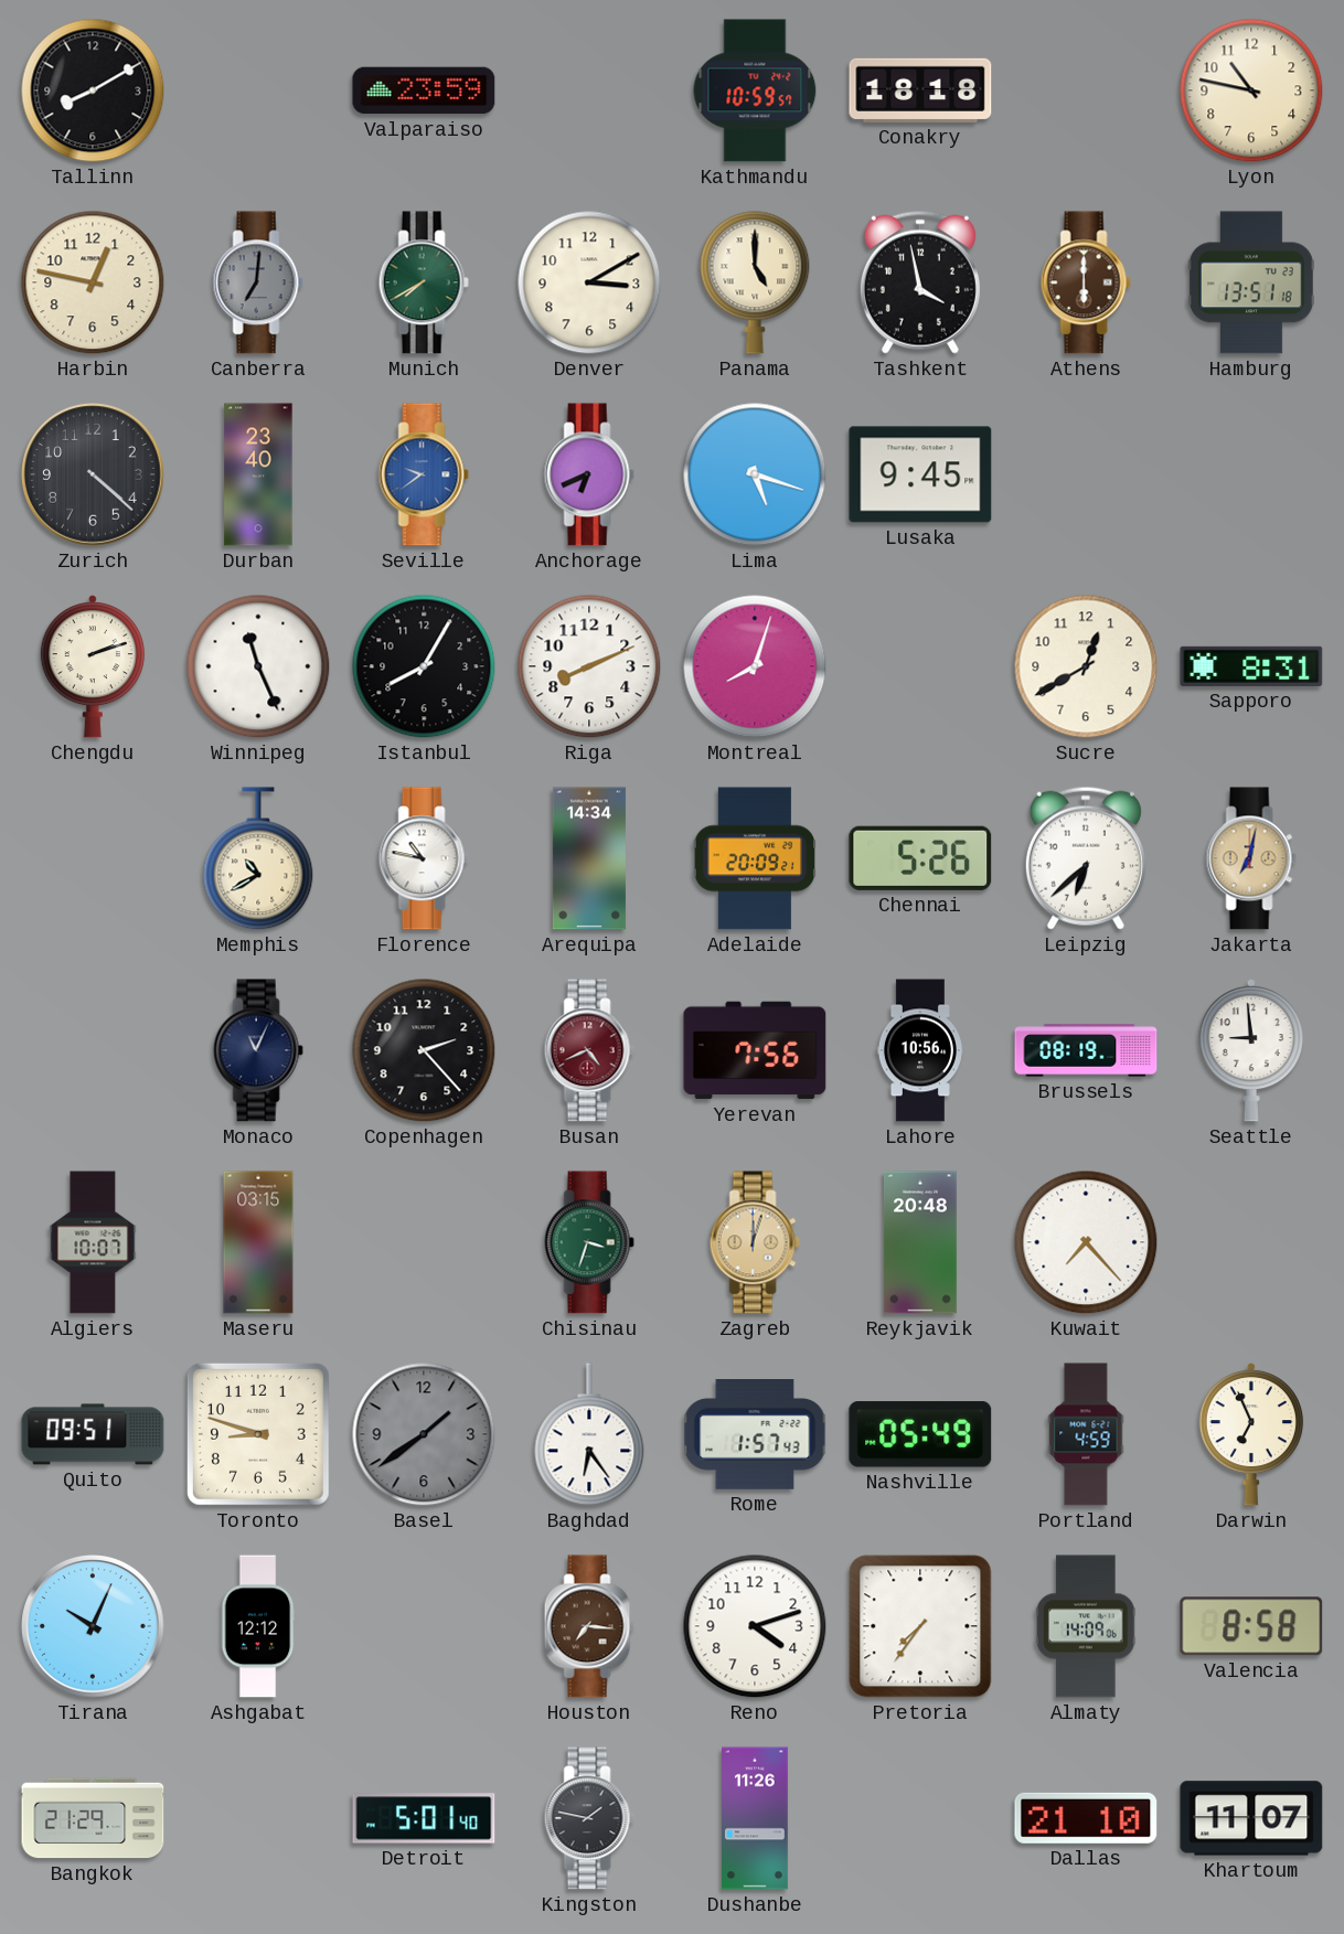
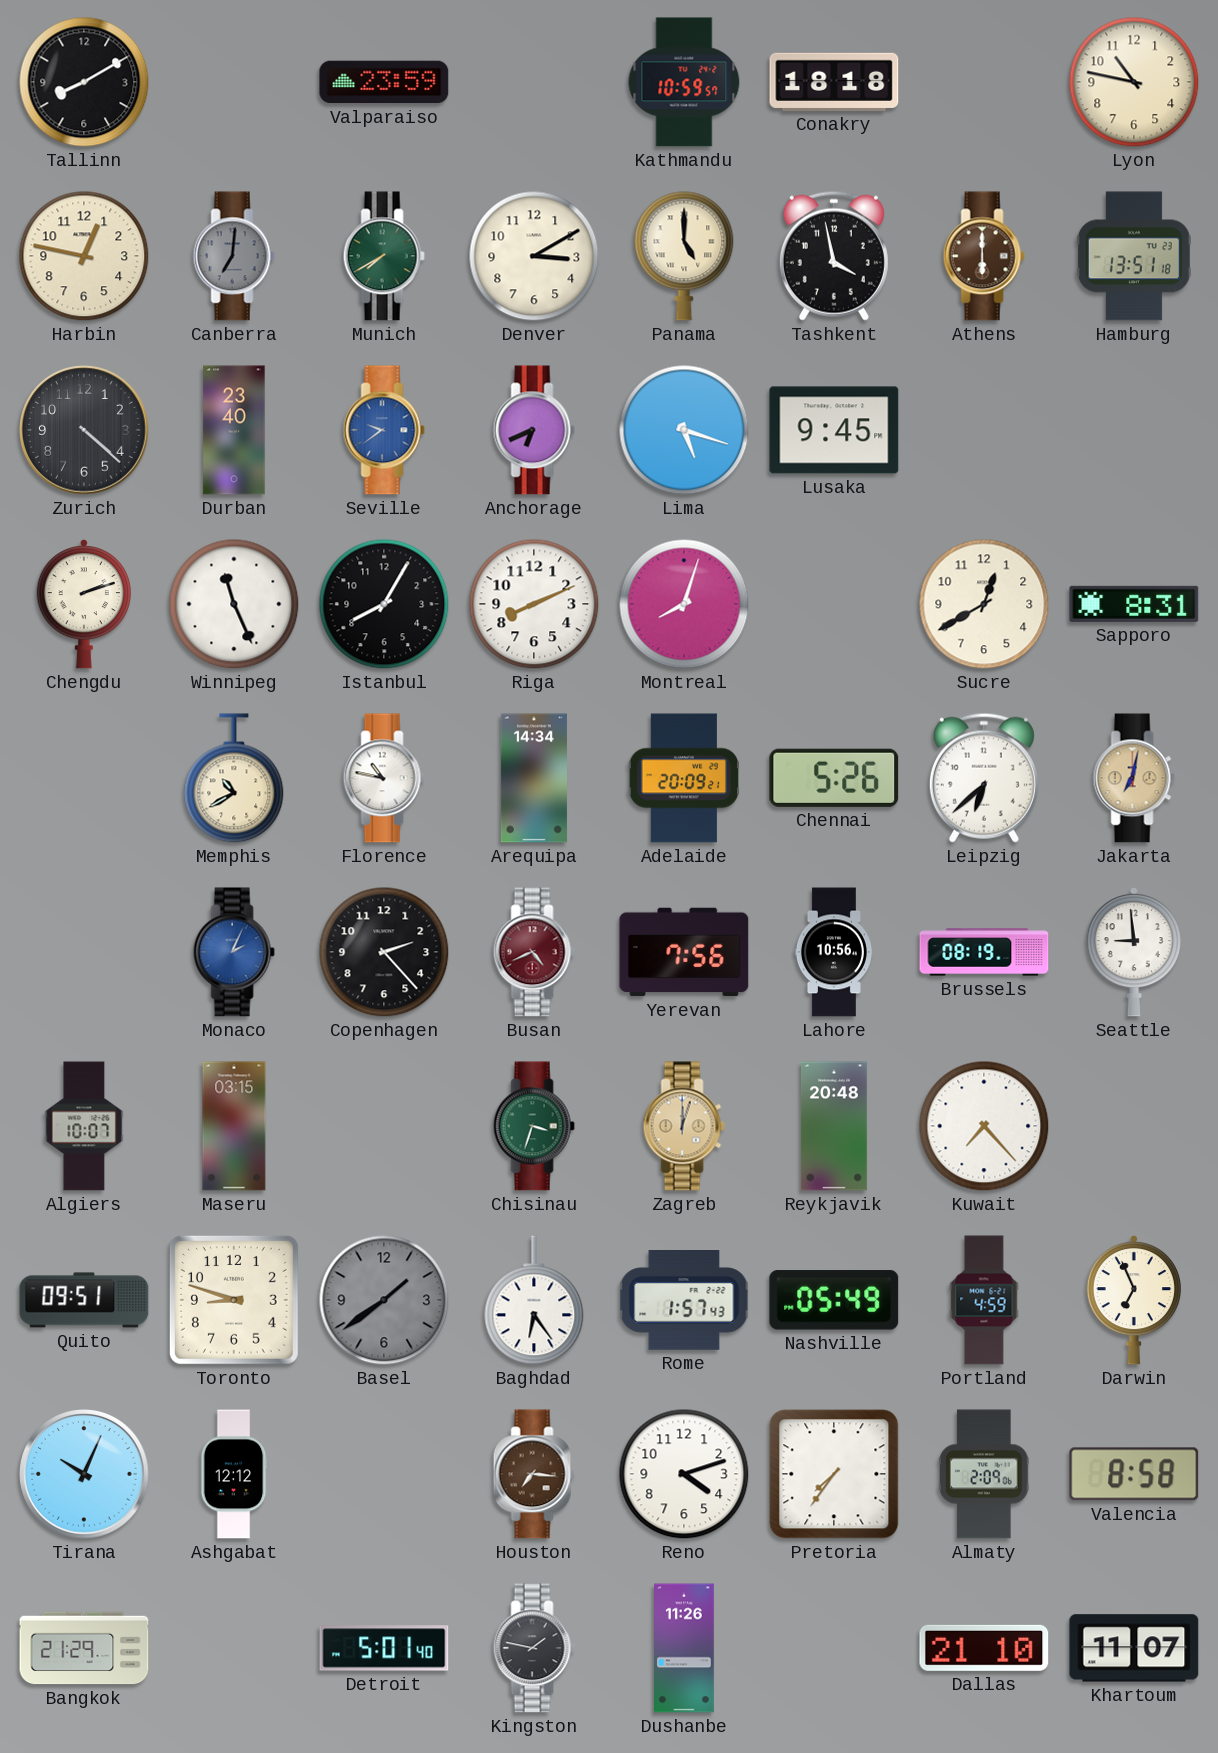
Monaco: 11:04 -> 2:04
Monaco dial: navy -> blue
Almaty: 14:09 -> 2:09
